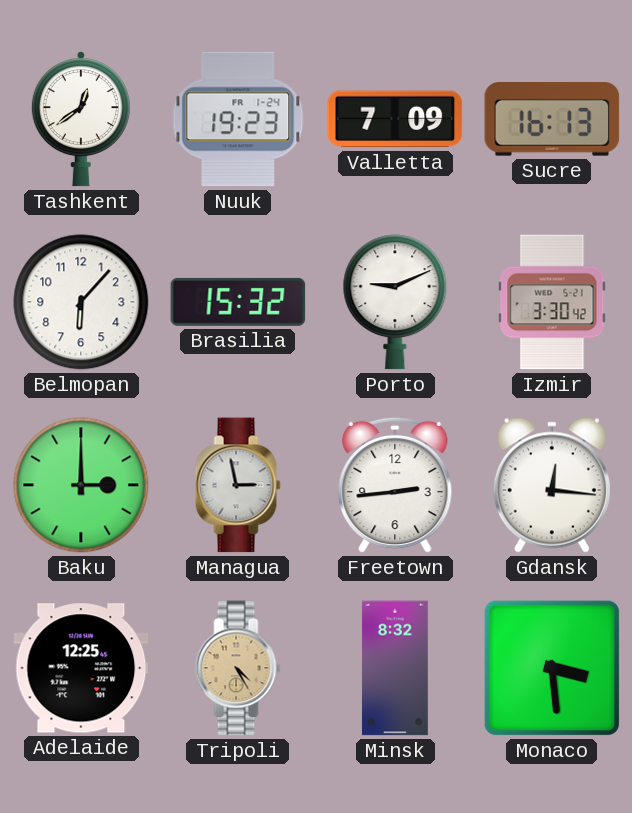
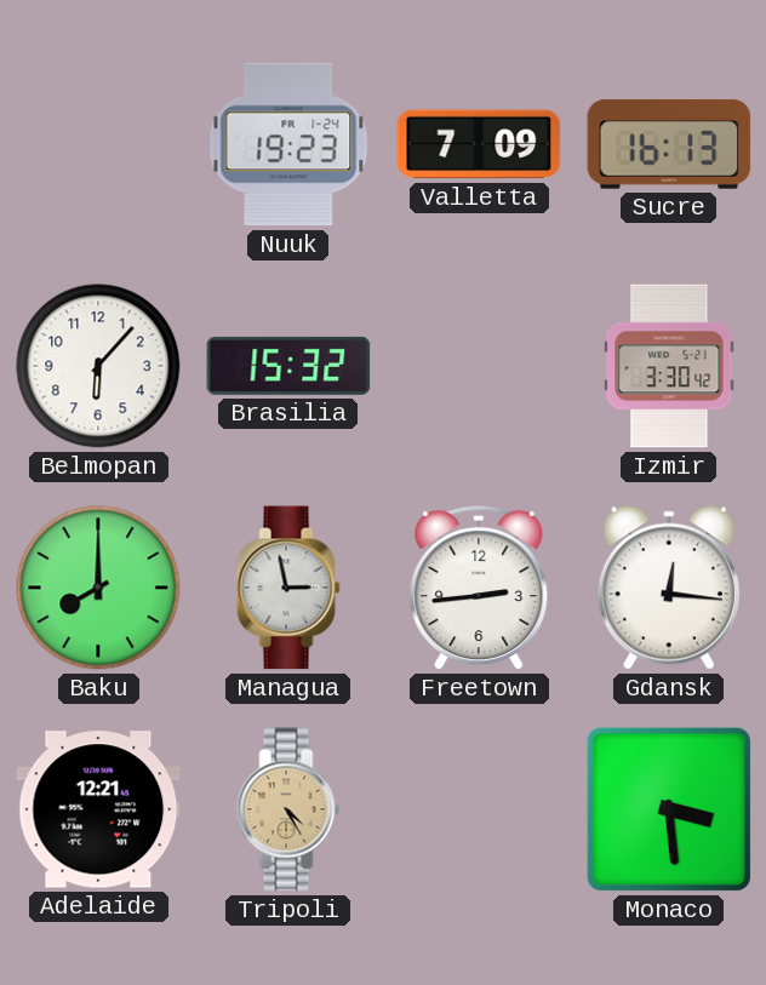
Tashkent: 12:39 -> none
Porto: 9:11 -> none
Baku: 3:00 -> 8:00
Adelaide: 12:25 -> 12:21
Minsk: 8:32 -> none
